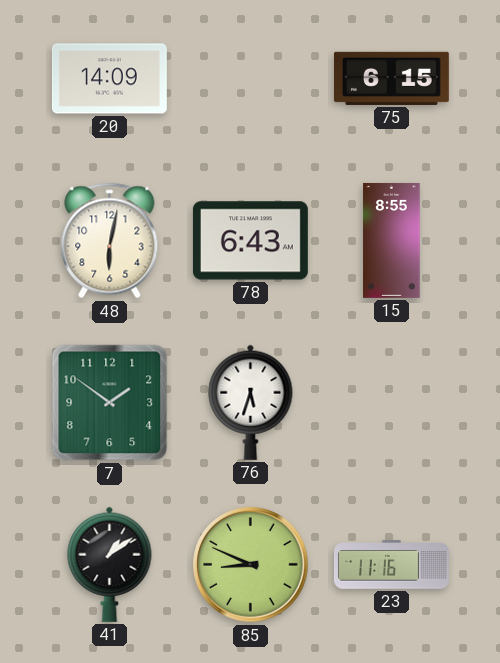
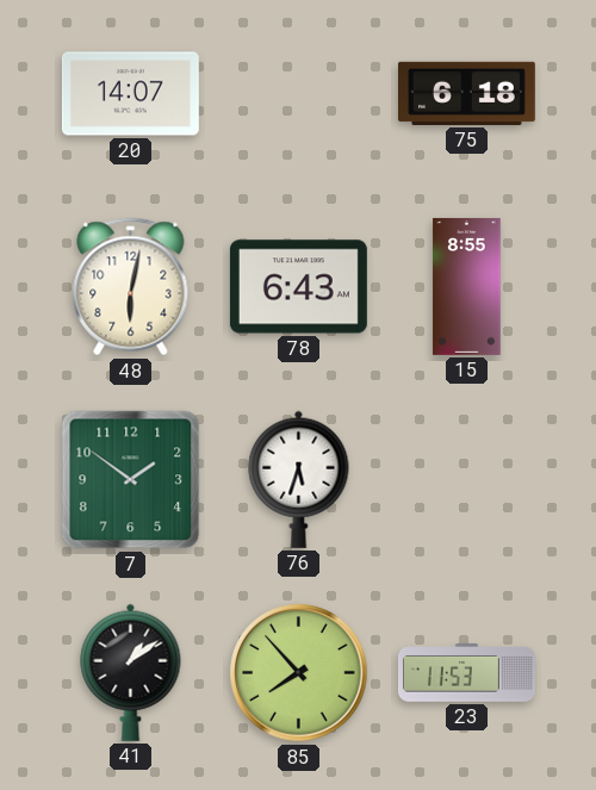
20: 14:09 -> 14:07
75: 6:15 -> 6:18
85: 8:49 -> 7:53
23: 11:16 -> 11:53
